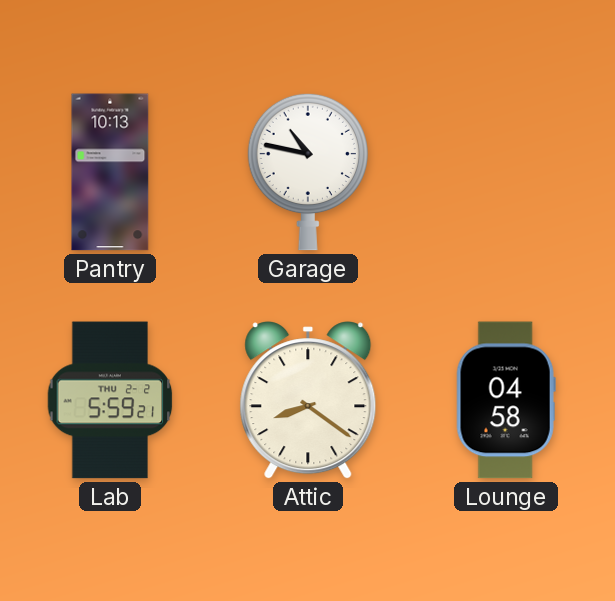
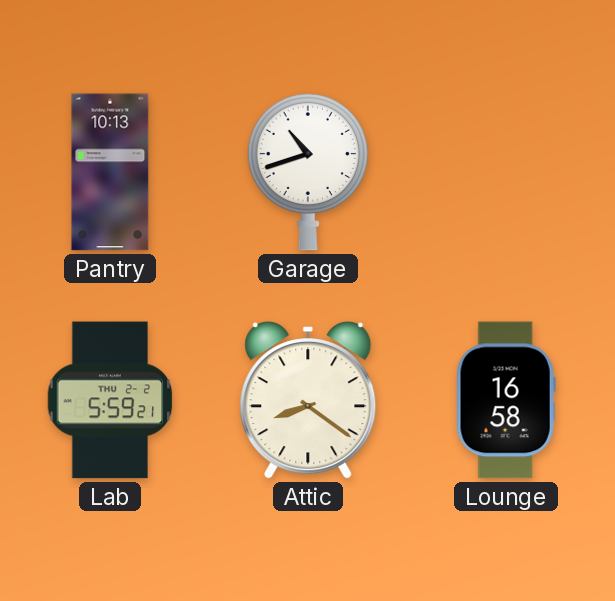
Garage: 10:47 -> 10:42
Lounge: 04:58 -> 16:58
